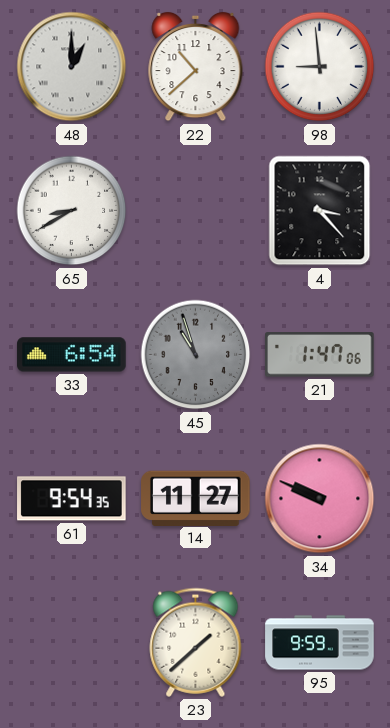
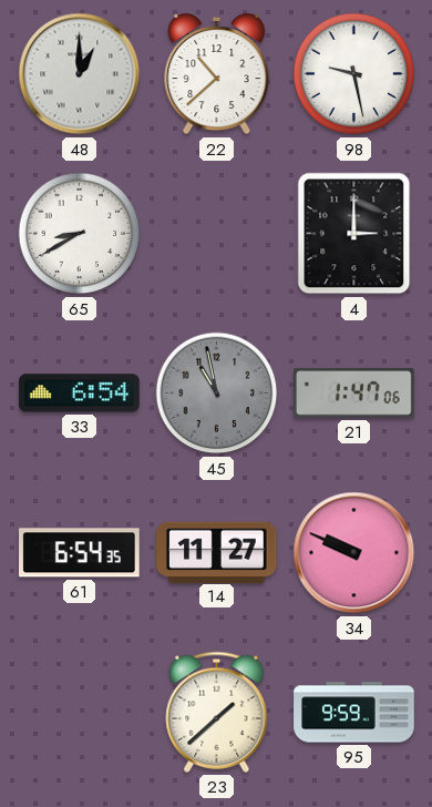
98: 8:59 -> 9:28
4: 3:23 -> 3:00
45: 10:57 -> 10:58
61: 9:54 -> 6:54
